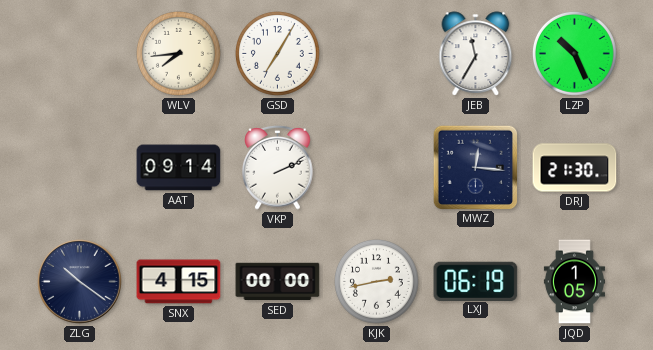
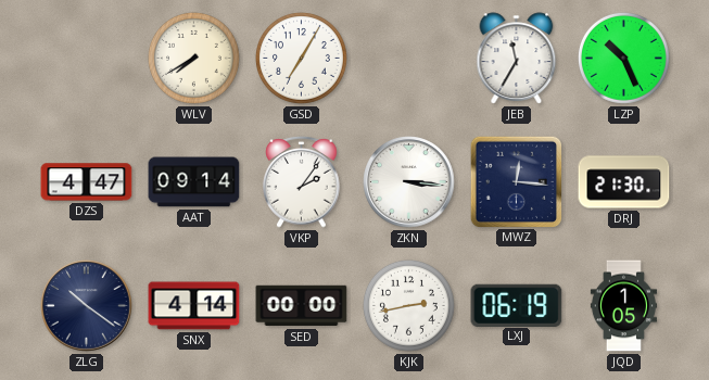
WLV: 7:44 -> 7:40
DZS: none -> 4:47
VKP: 2:11 -> 2:06
ZKN: none -> 3:16
SNX: 4:15 -> 4:14
